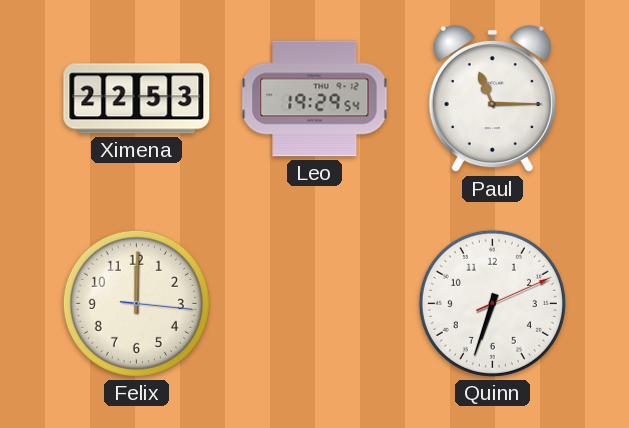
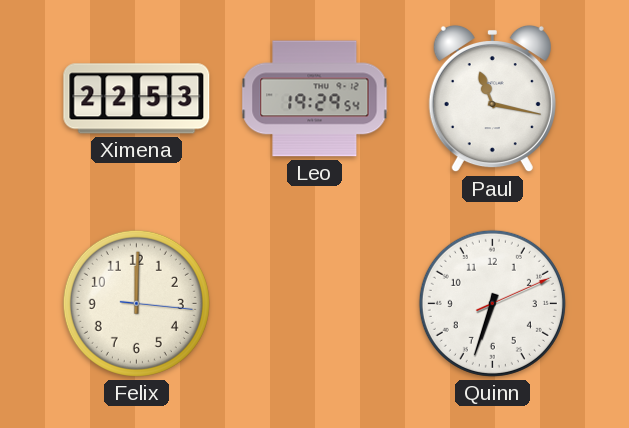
Paul: 11:15 -> 11:17
